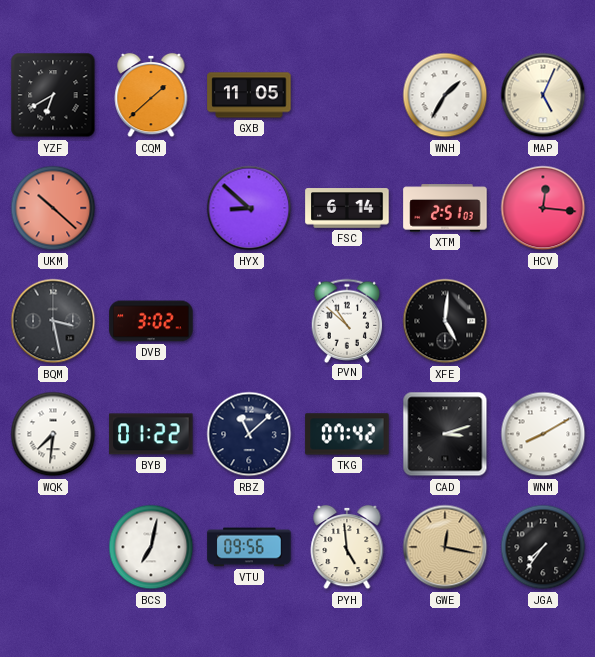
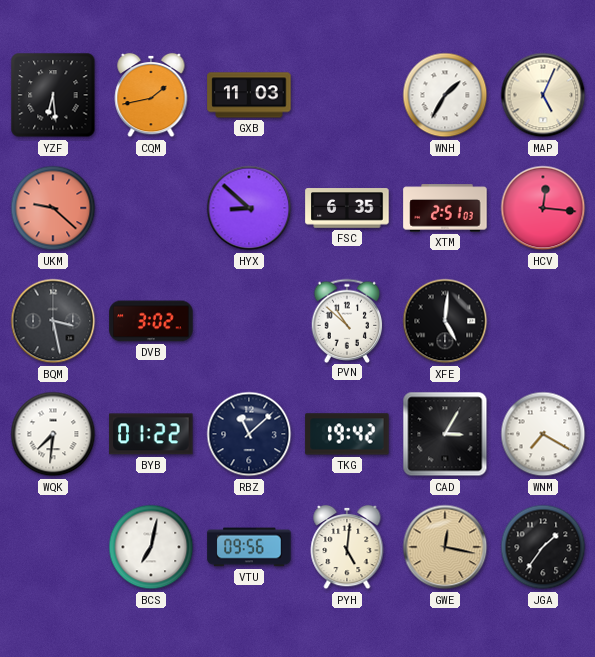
YZF: 6:40 -> 6:29
CQM: 1:38 -> 1:43
GXB: 11:05 -> 11:03
UKM: 10:22 -> 9:22
FSC: 6:14 -> 6:35
TKG: 07:42 -> 19:42
CAD: 3:12 -> 3:05
WNM: 8:10 -> 7:20
PYH: 4:59 -> 5:01
JGA: 7:36 -> 1:36
